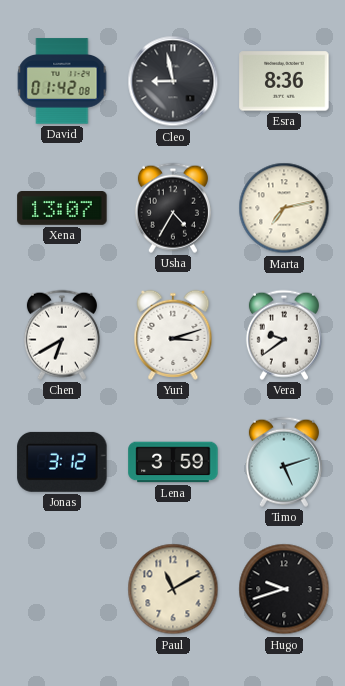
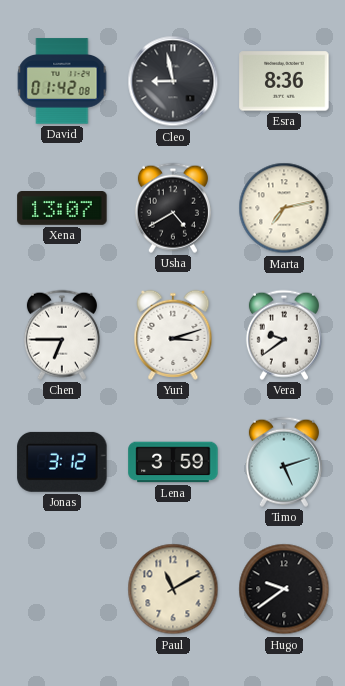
Usha: 4:35 -> 4:40
Chen: 6:40 -> 6:45
Hugo: 9:42 -> 9:39
